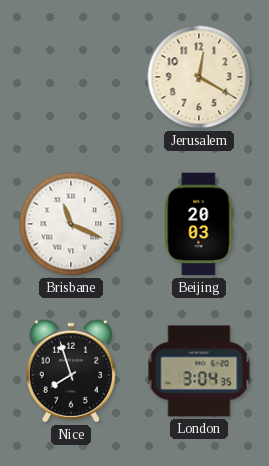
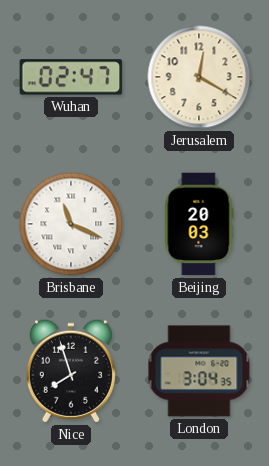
Wuhan: none -> 02:47
